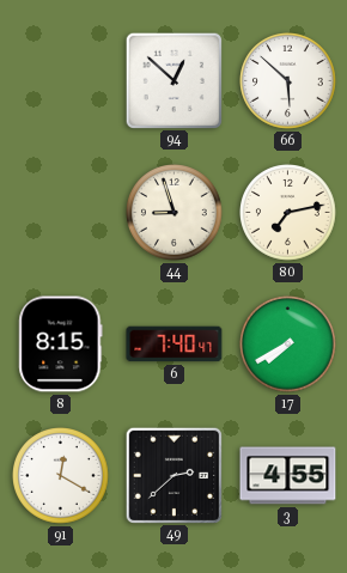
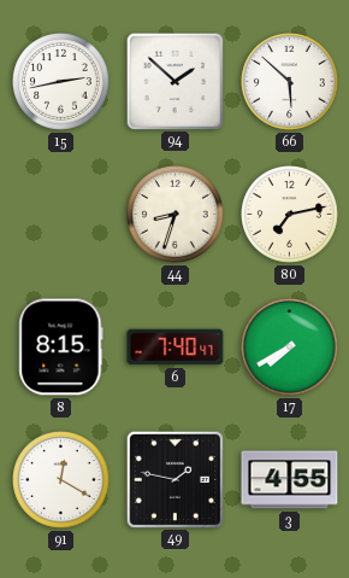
15: none -> 2:43
94: 12:52 -> 1:52
44: 8:57 -> 8:33
49: 2:38 -> 1:47
